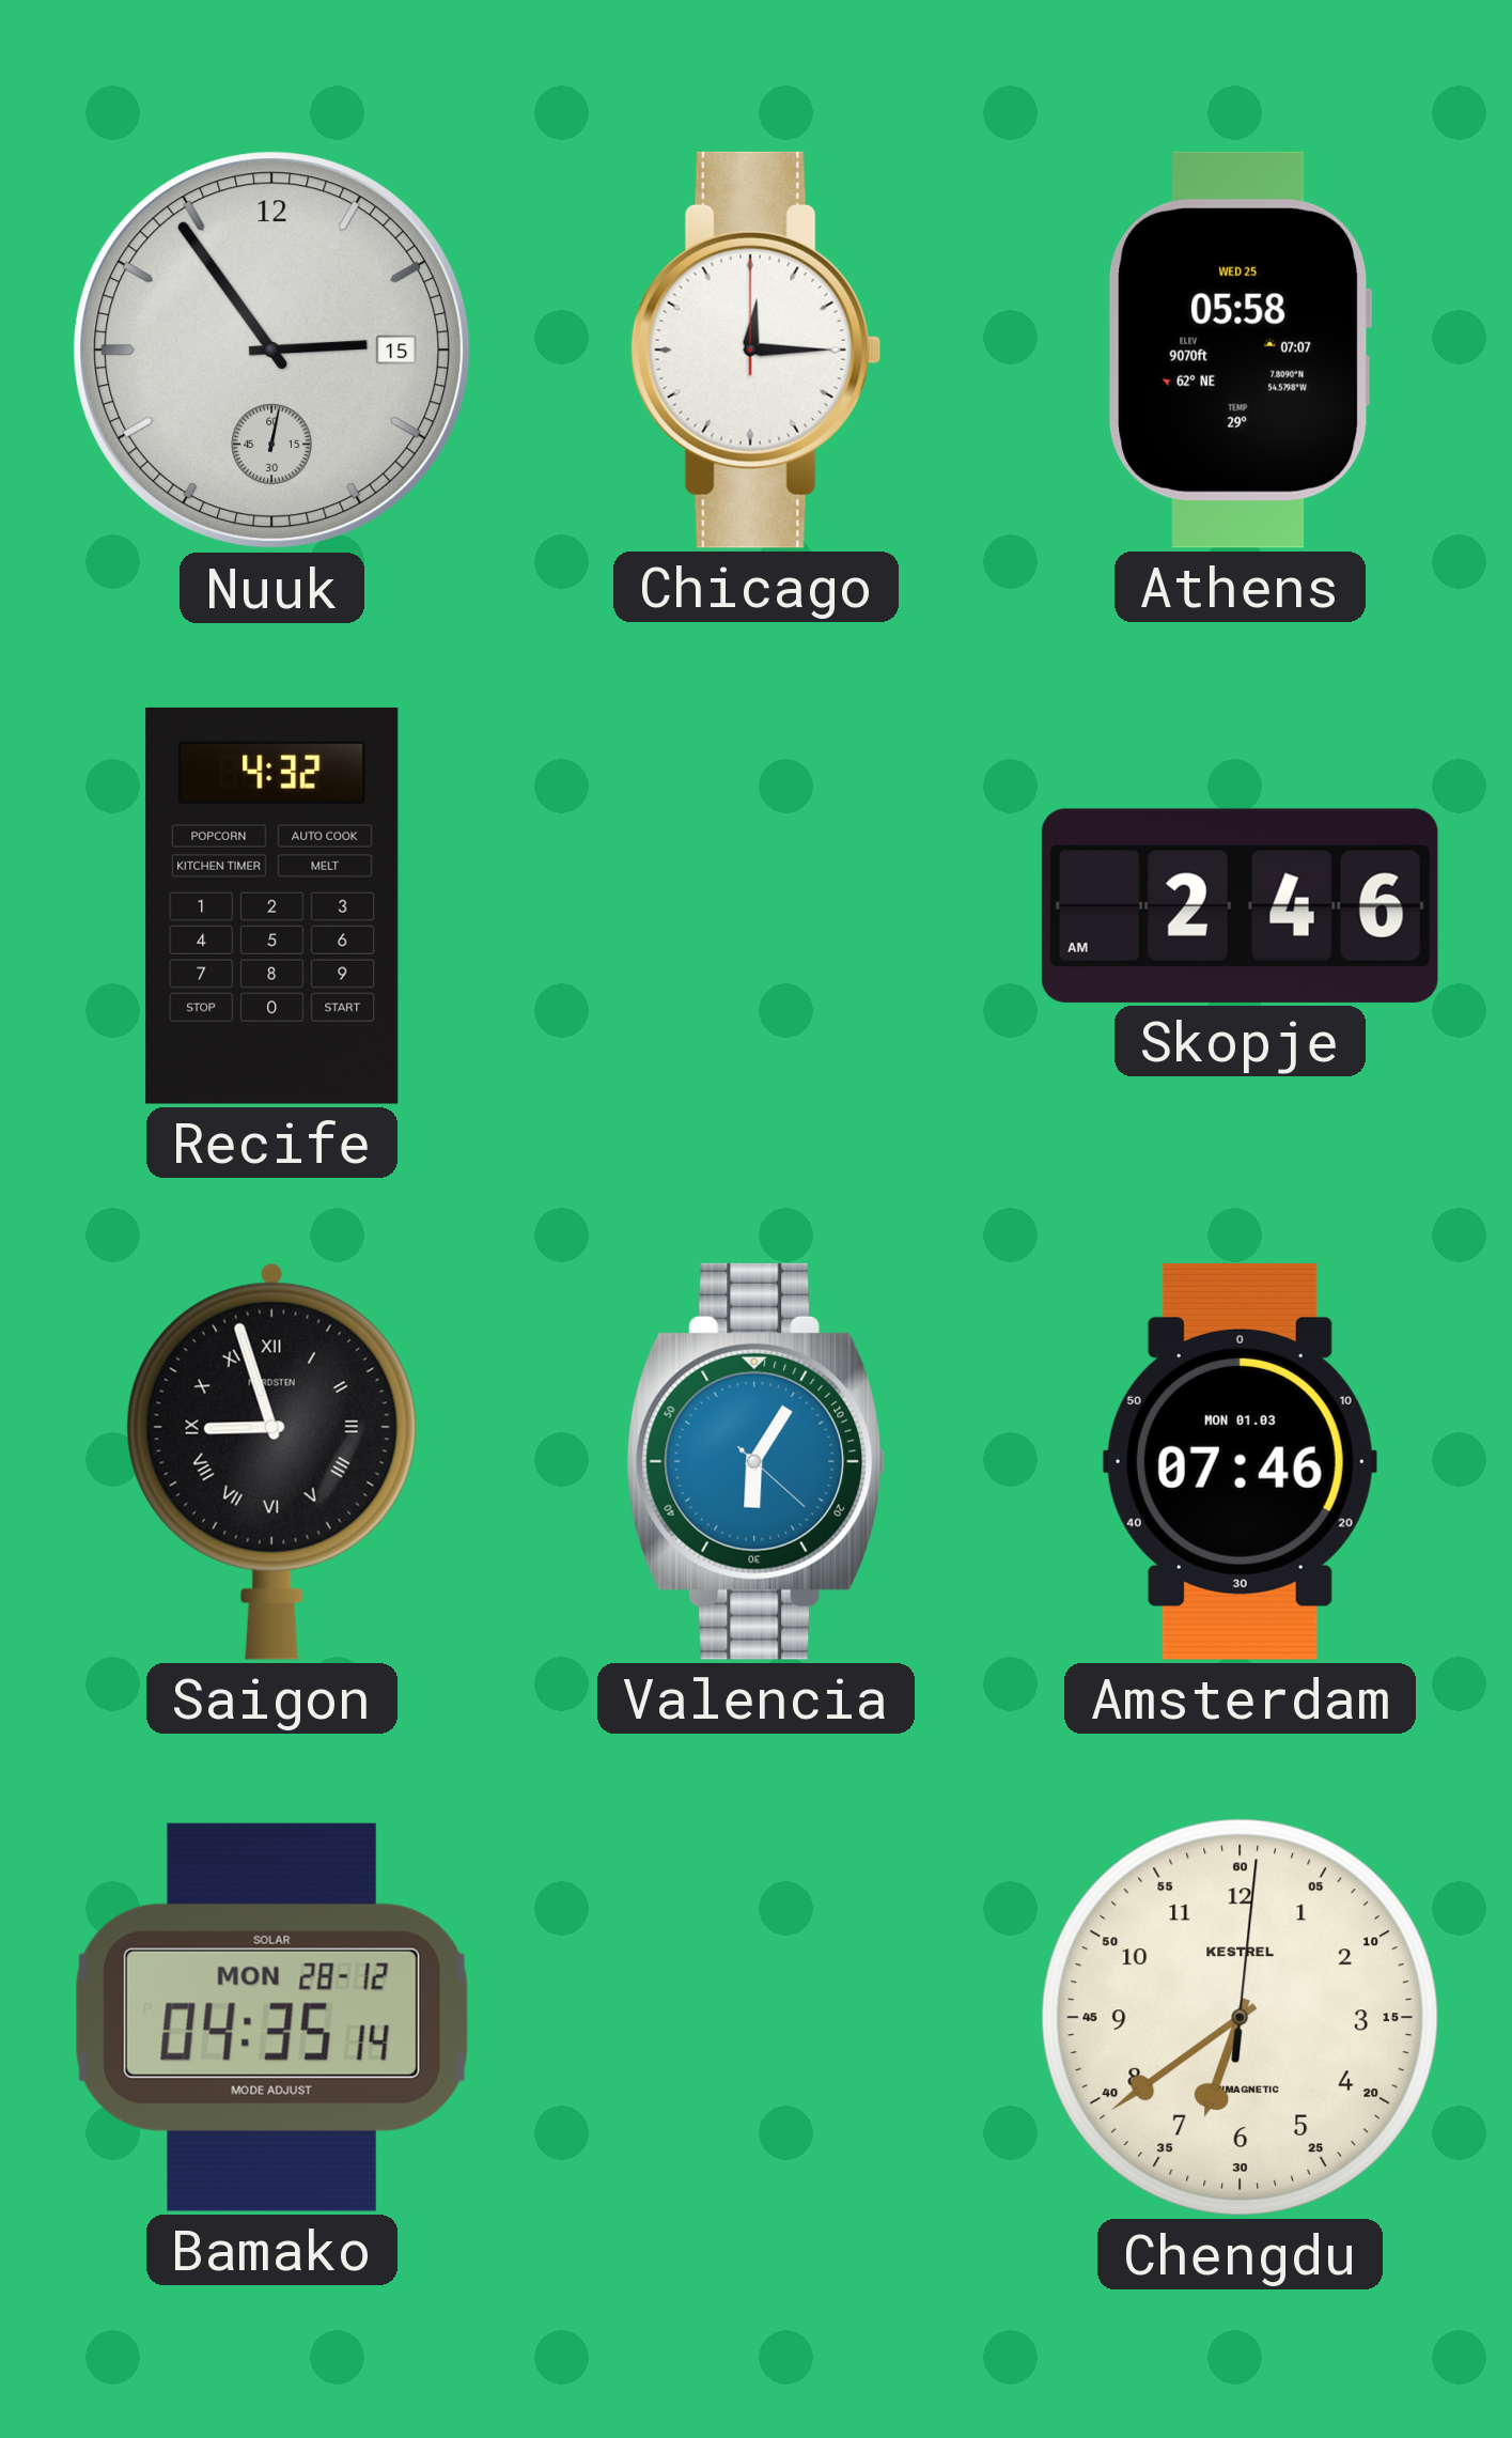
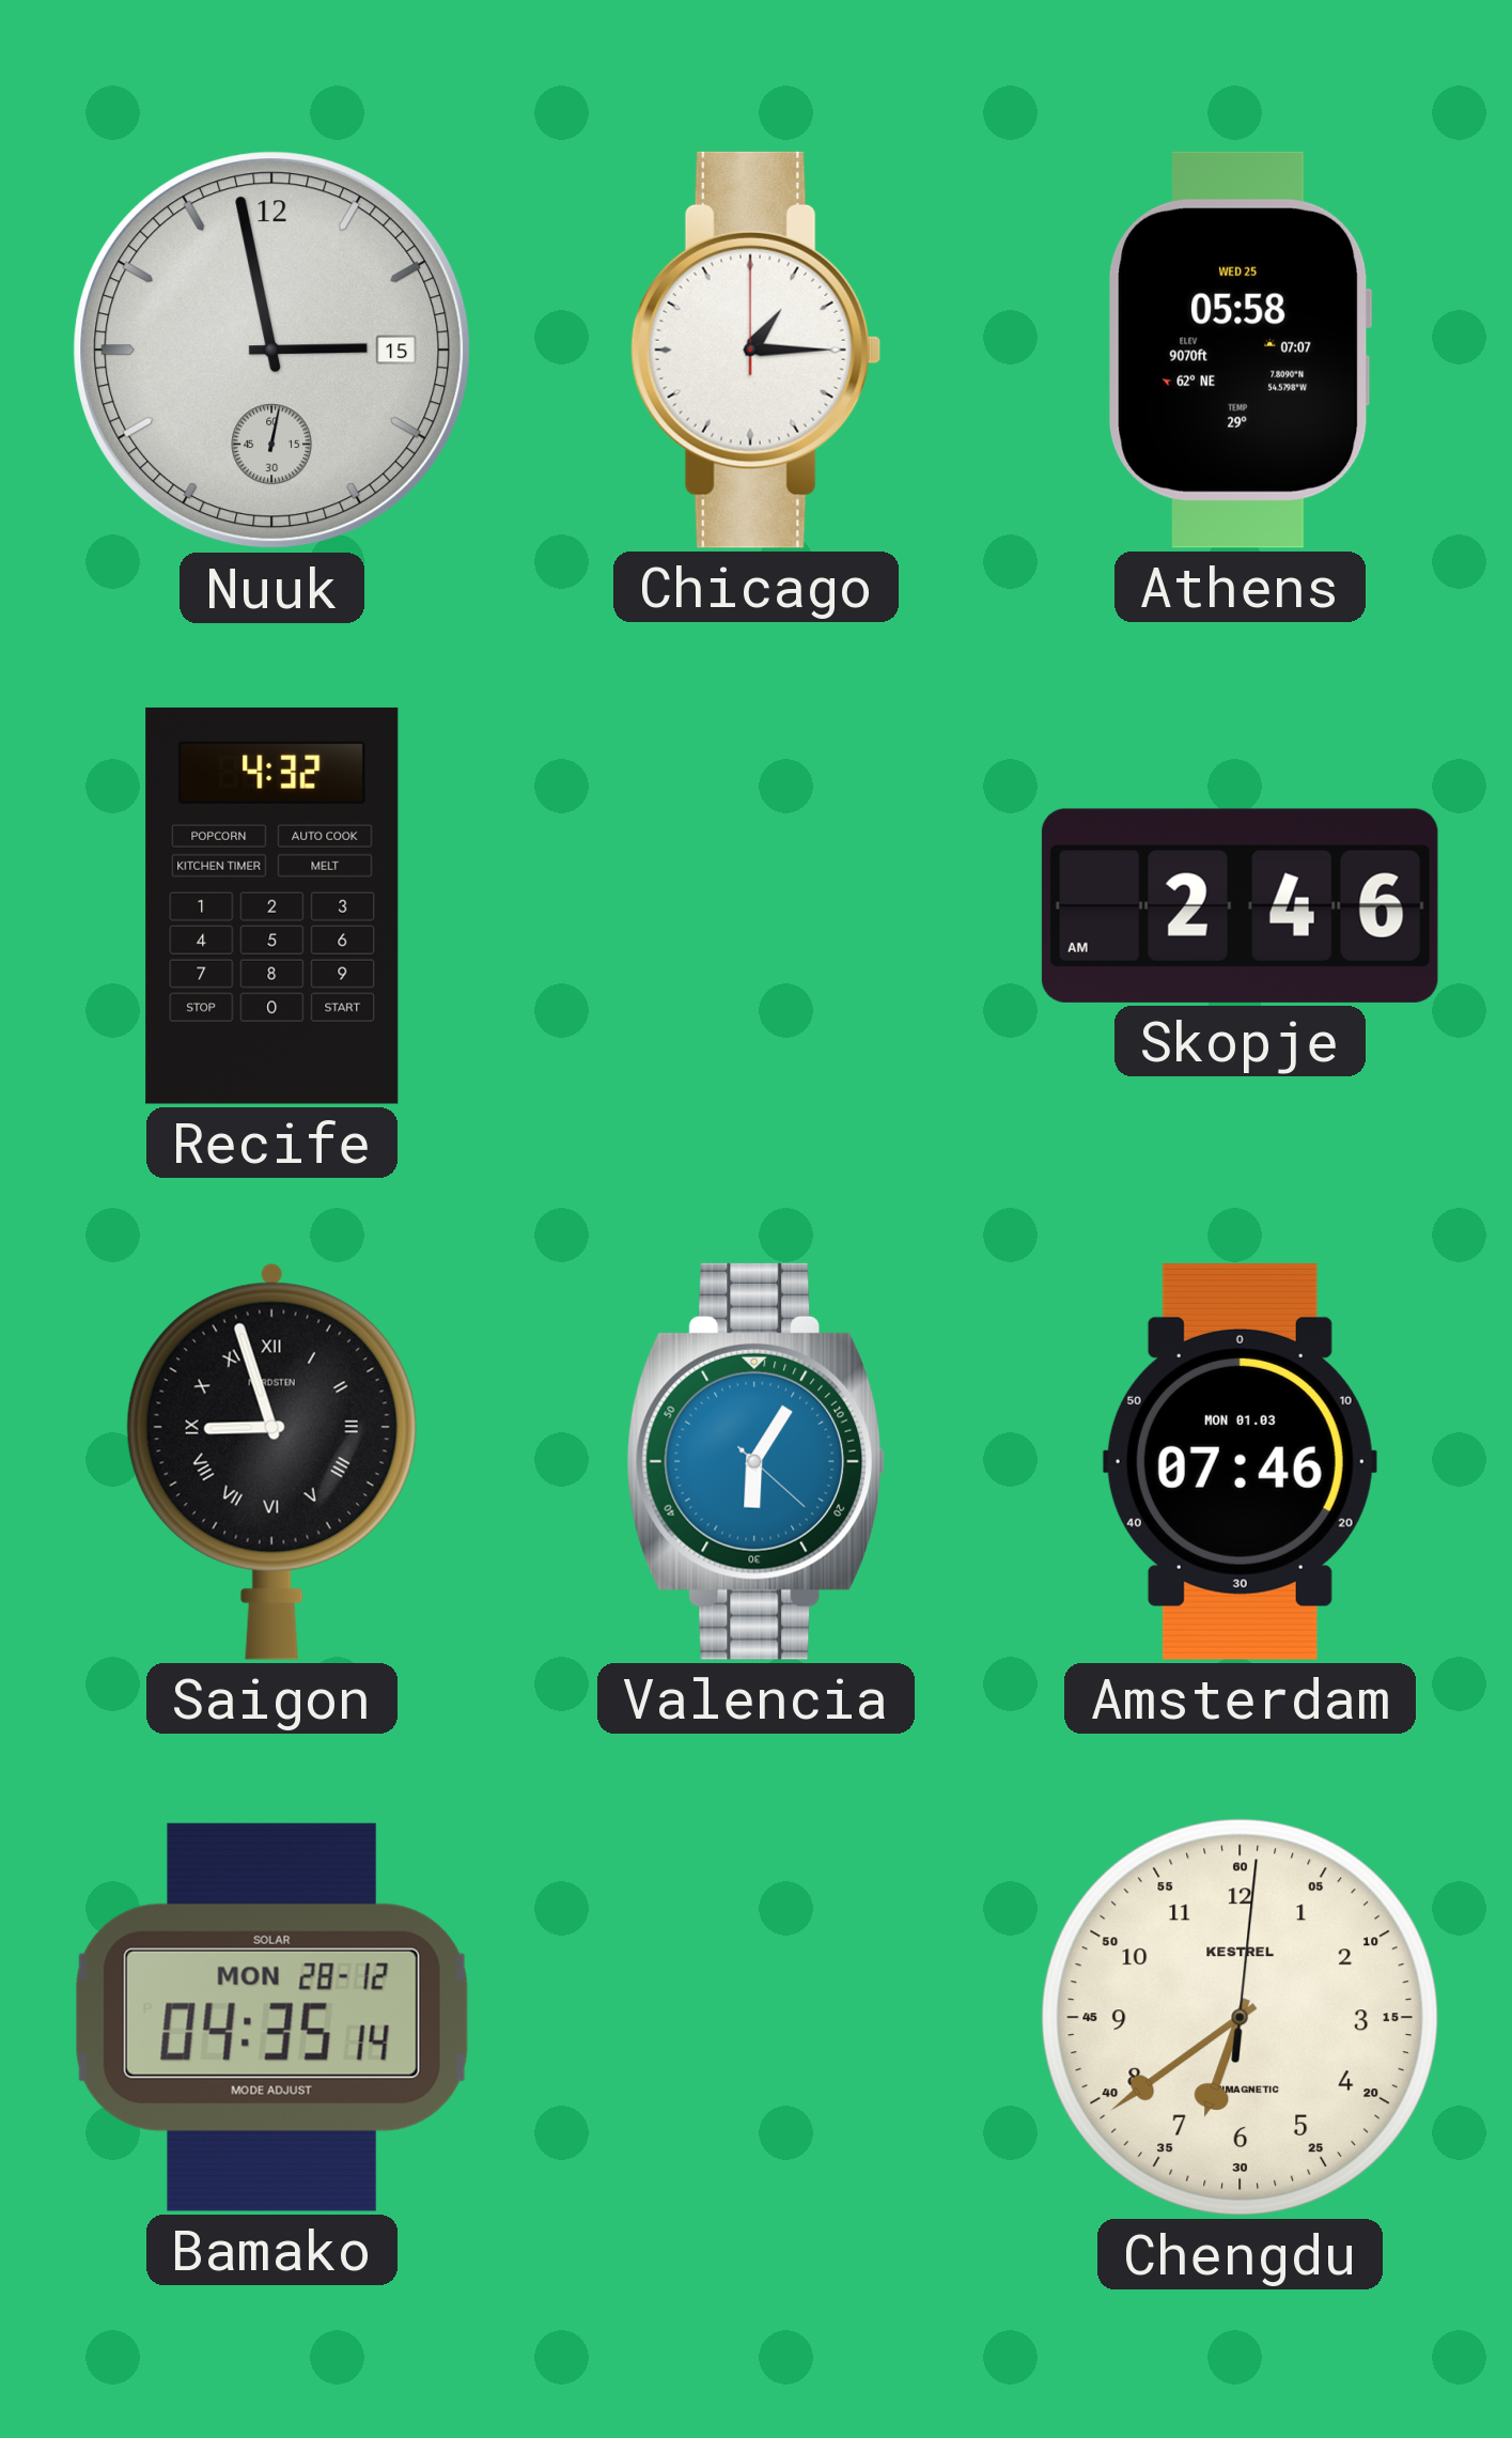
Nuuk: 2:54 -> 2:58
Chicago: 12:15 -> 1:15
